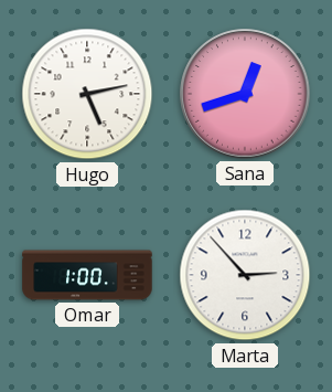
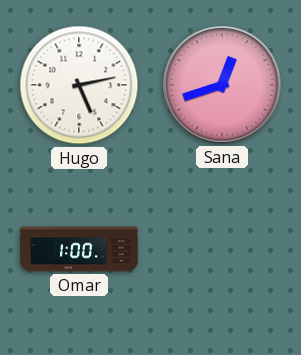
Marta: 2:53 -> none
